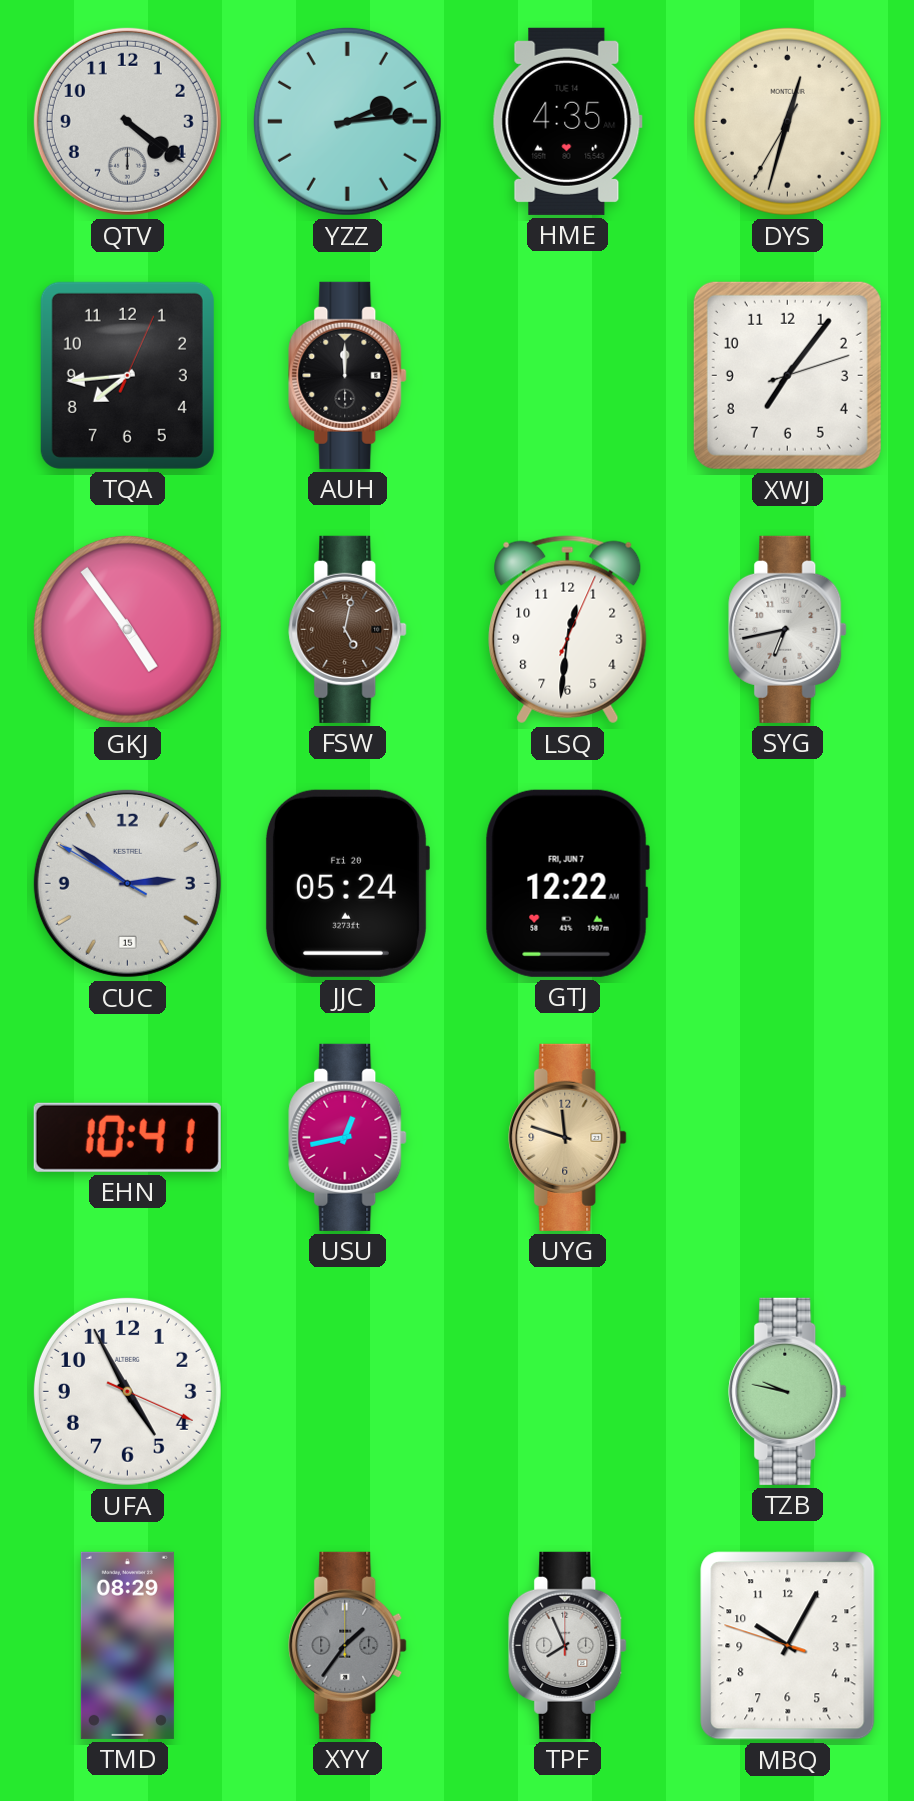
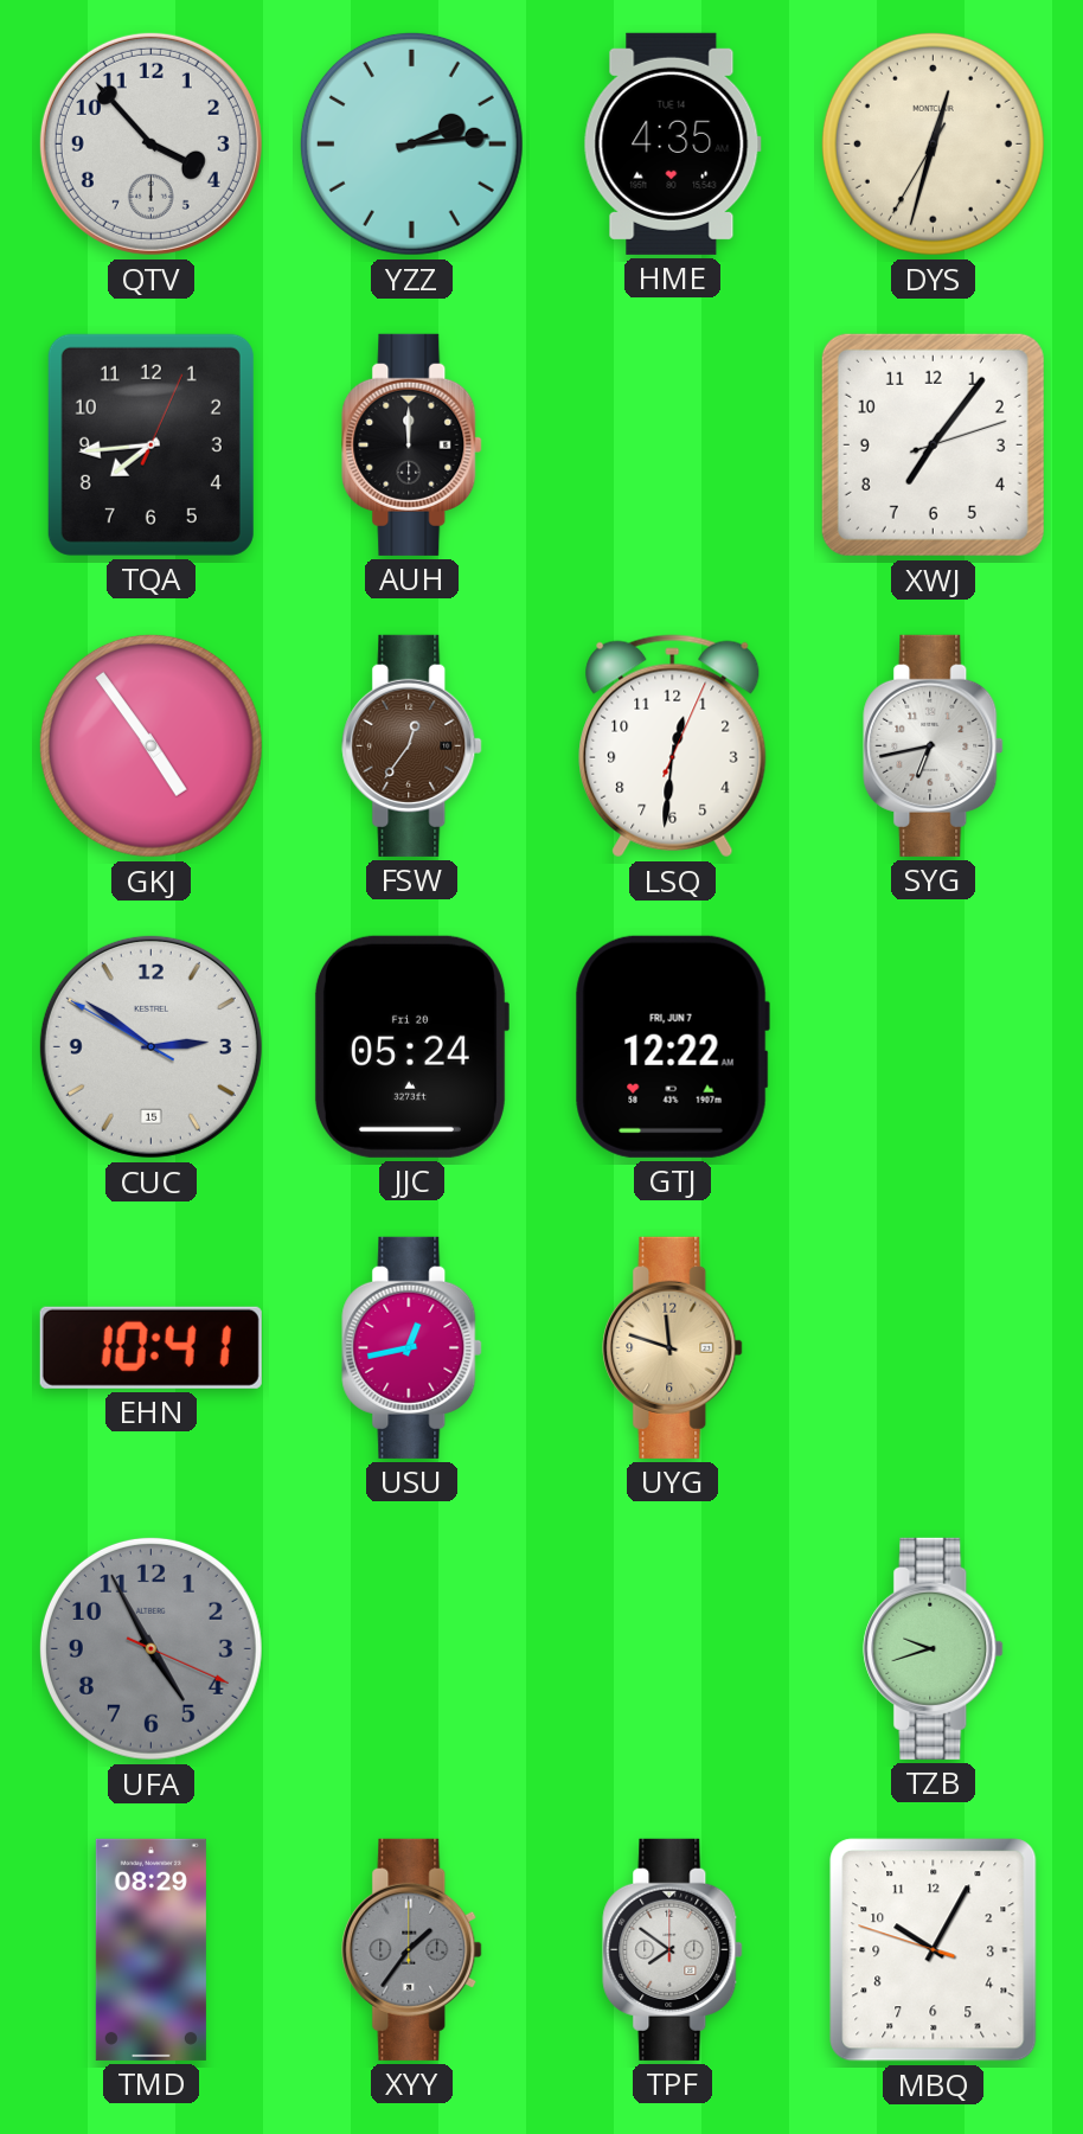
QTV: 4:21 -> 3:53
FSW: 5:02 -> 12:36
UFA dial: white -> grey
TZB: 9:47 -> 9:42
TPF: 7:56 -> 7:51
